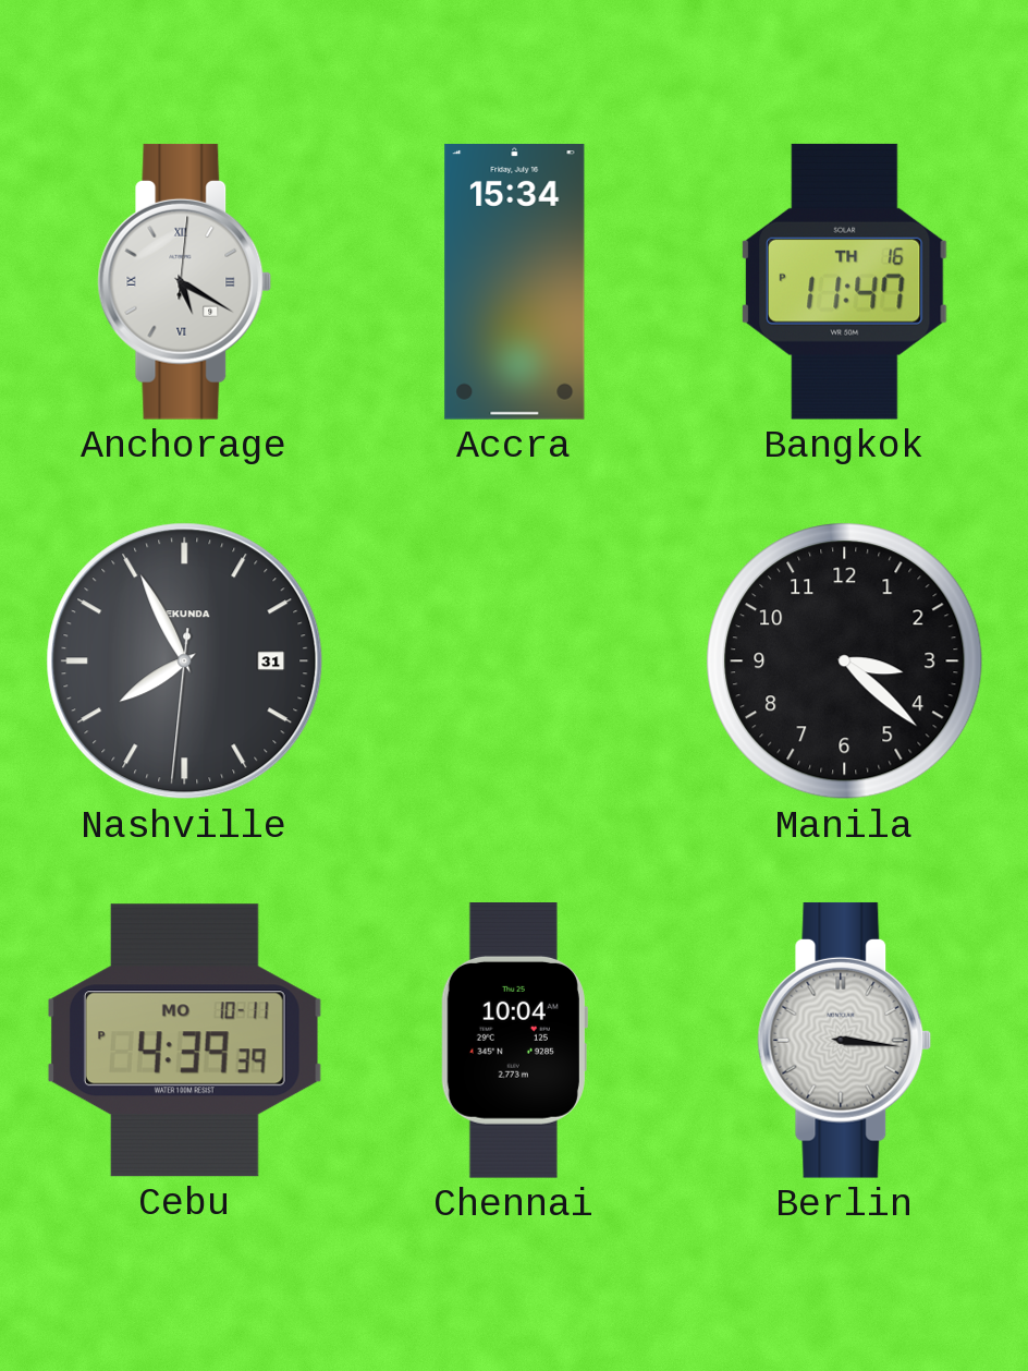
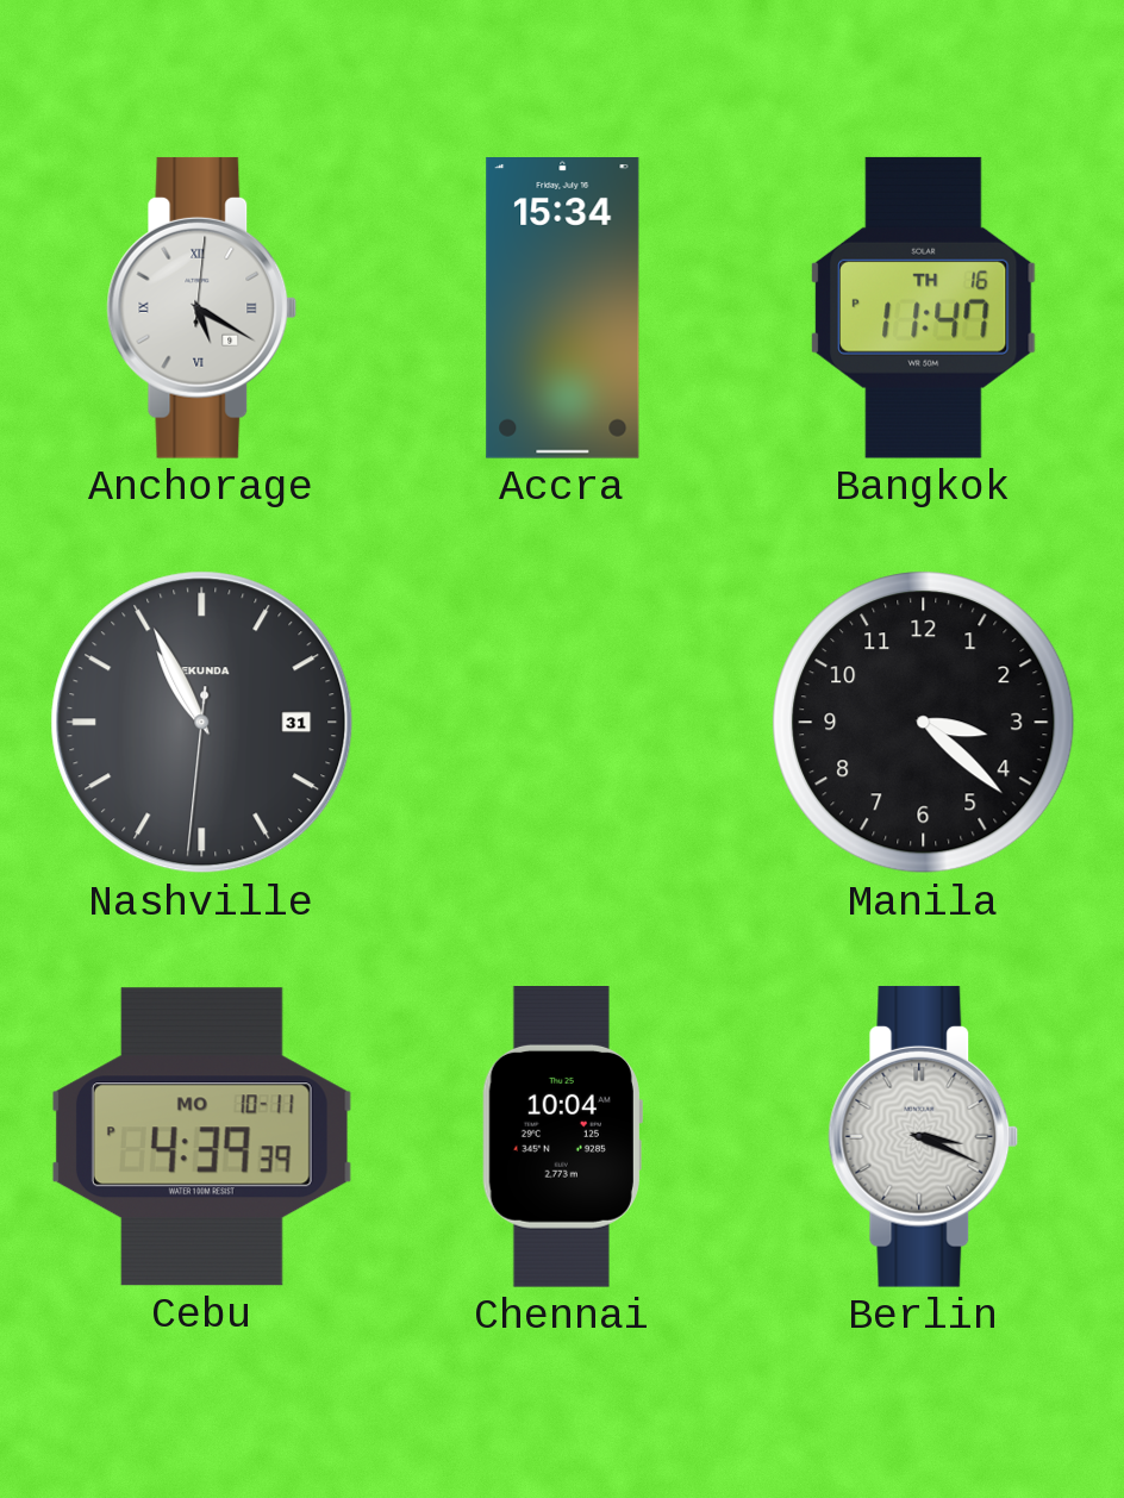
Nashville: 7:55 -> 10:55
Berlin: 3:16 -> 3:19
